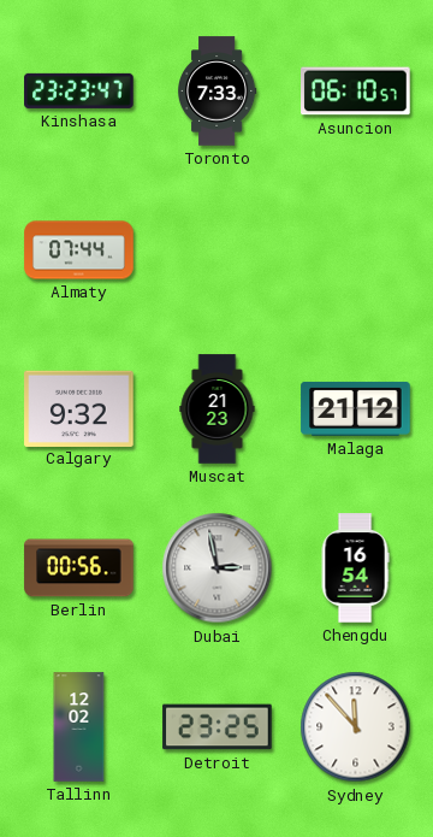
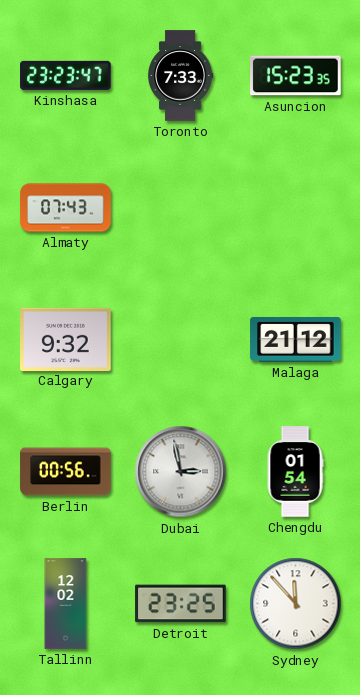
Asuncion: 06:10 -> 15:23
Almaty: 07:44 -> 07:43
Muscat: 21:23 -> none
Chengdu: 16:54 -> 01:54
